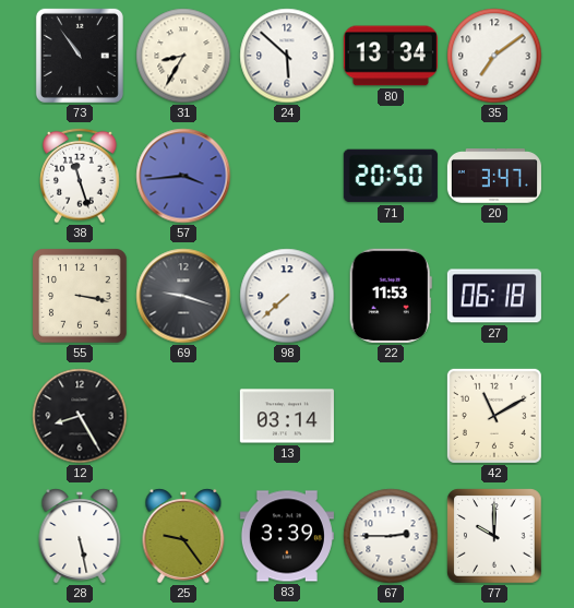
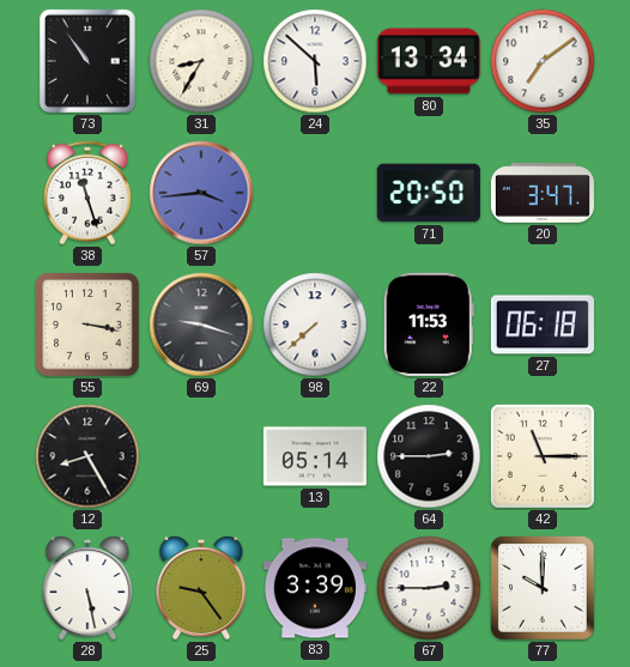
13: 03:14 -> 05:14
64: none -> 2:45
42: 11:10 -> 11:15
